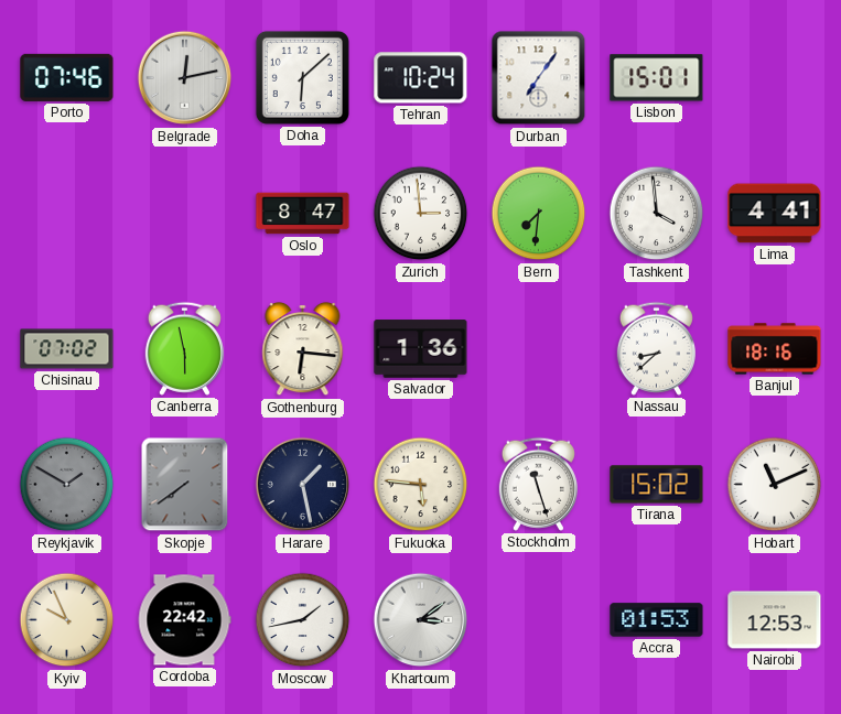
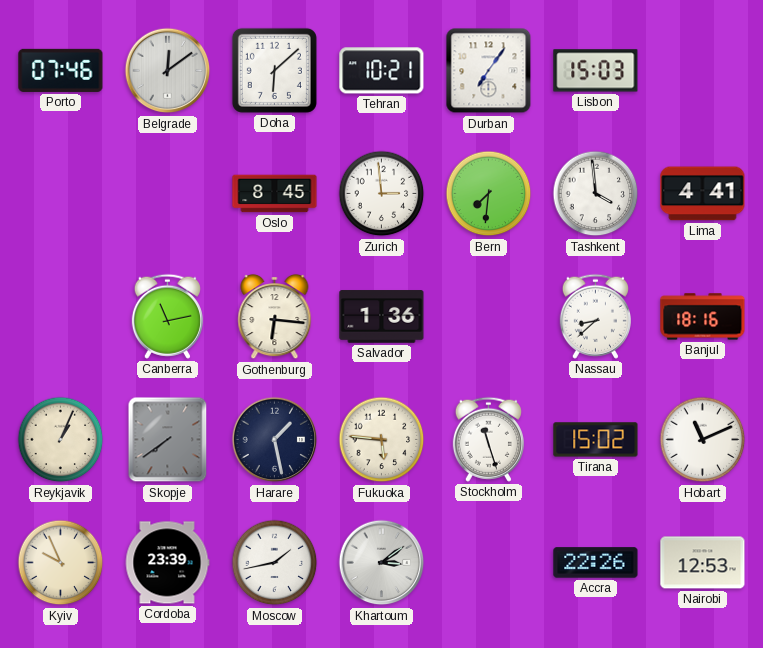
Belgrade: 12:13 -> 12:09
Tehran: 10:24 -> 10:21
Lisbon: 15:01 -> 15:03
Oslo: 8:47 -> 8:45
Chisinau: 07:02 -> none
Canberra: 5:58 -> 11:13
Reykjavik: 1:50 -> 1:04
Reykjavik dial: grey -> cream
Cordoba: 22:42 -> 23:39
Accra: 01:53 -> 22:26
